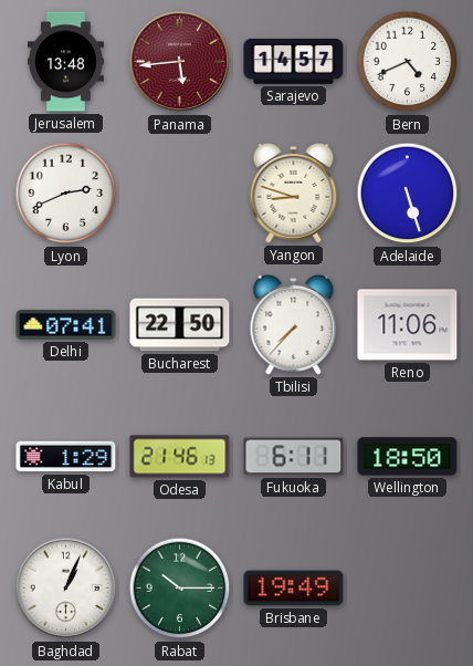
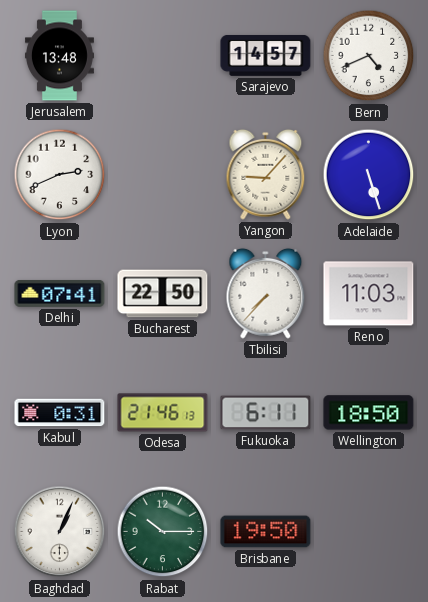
Panama: 5:44 -> none
Yangon: 8:48 -> 9:07
Reno: 11:06 -> 11:03
Kabul: 1:29 -> 0:31
Brisbane: 19:49 -> 19:50
